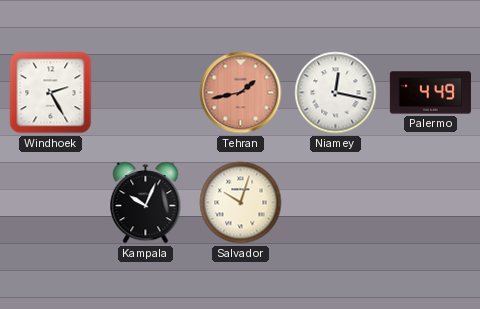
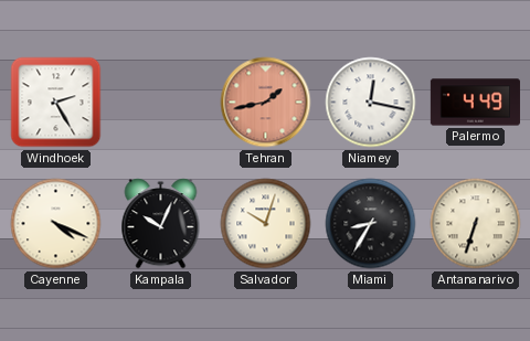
Cayenne: none -> 4:19
Miami: none -> 8:35
Antananarivo: none -> 6:33
